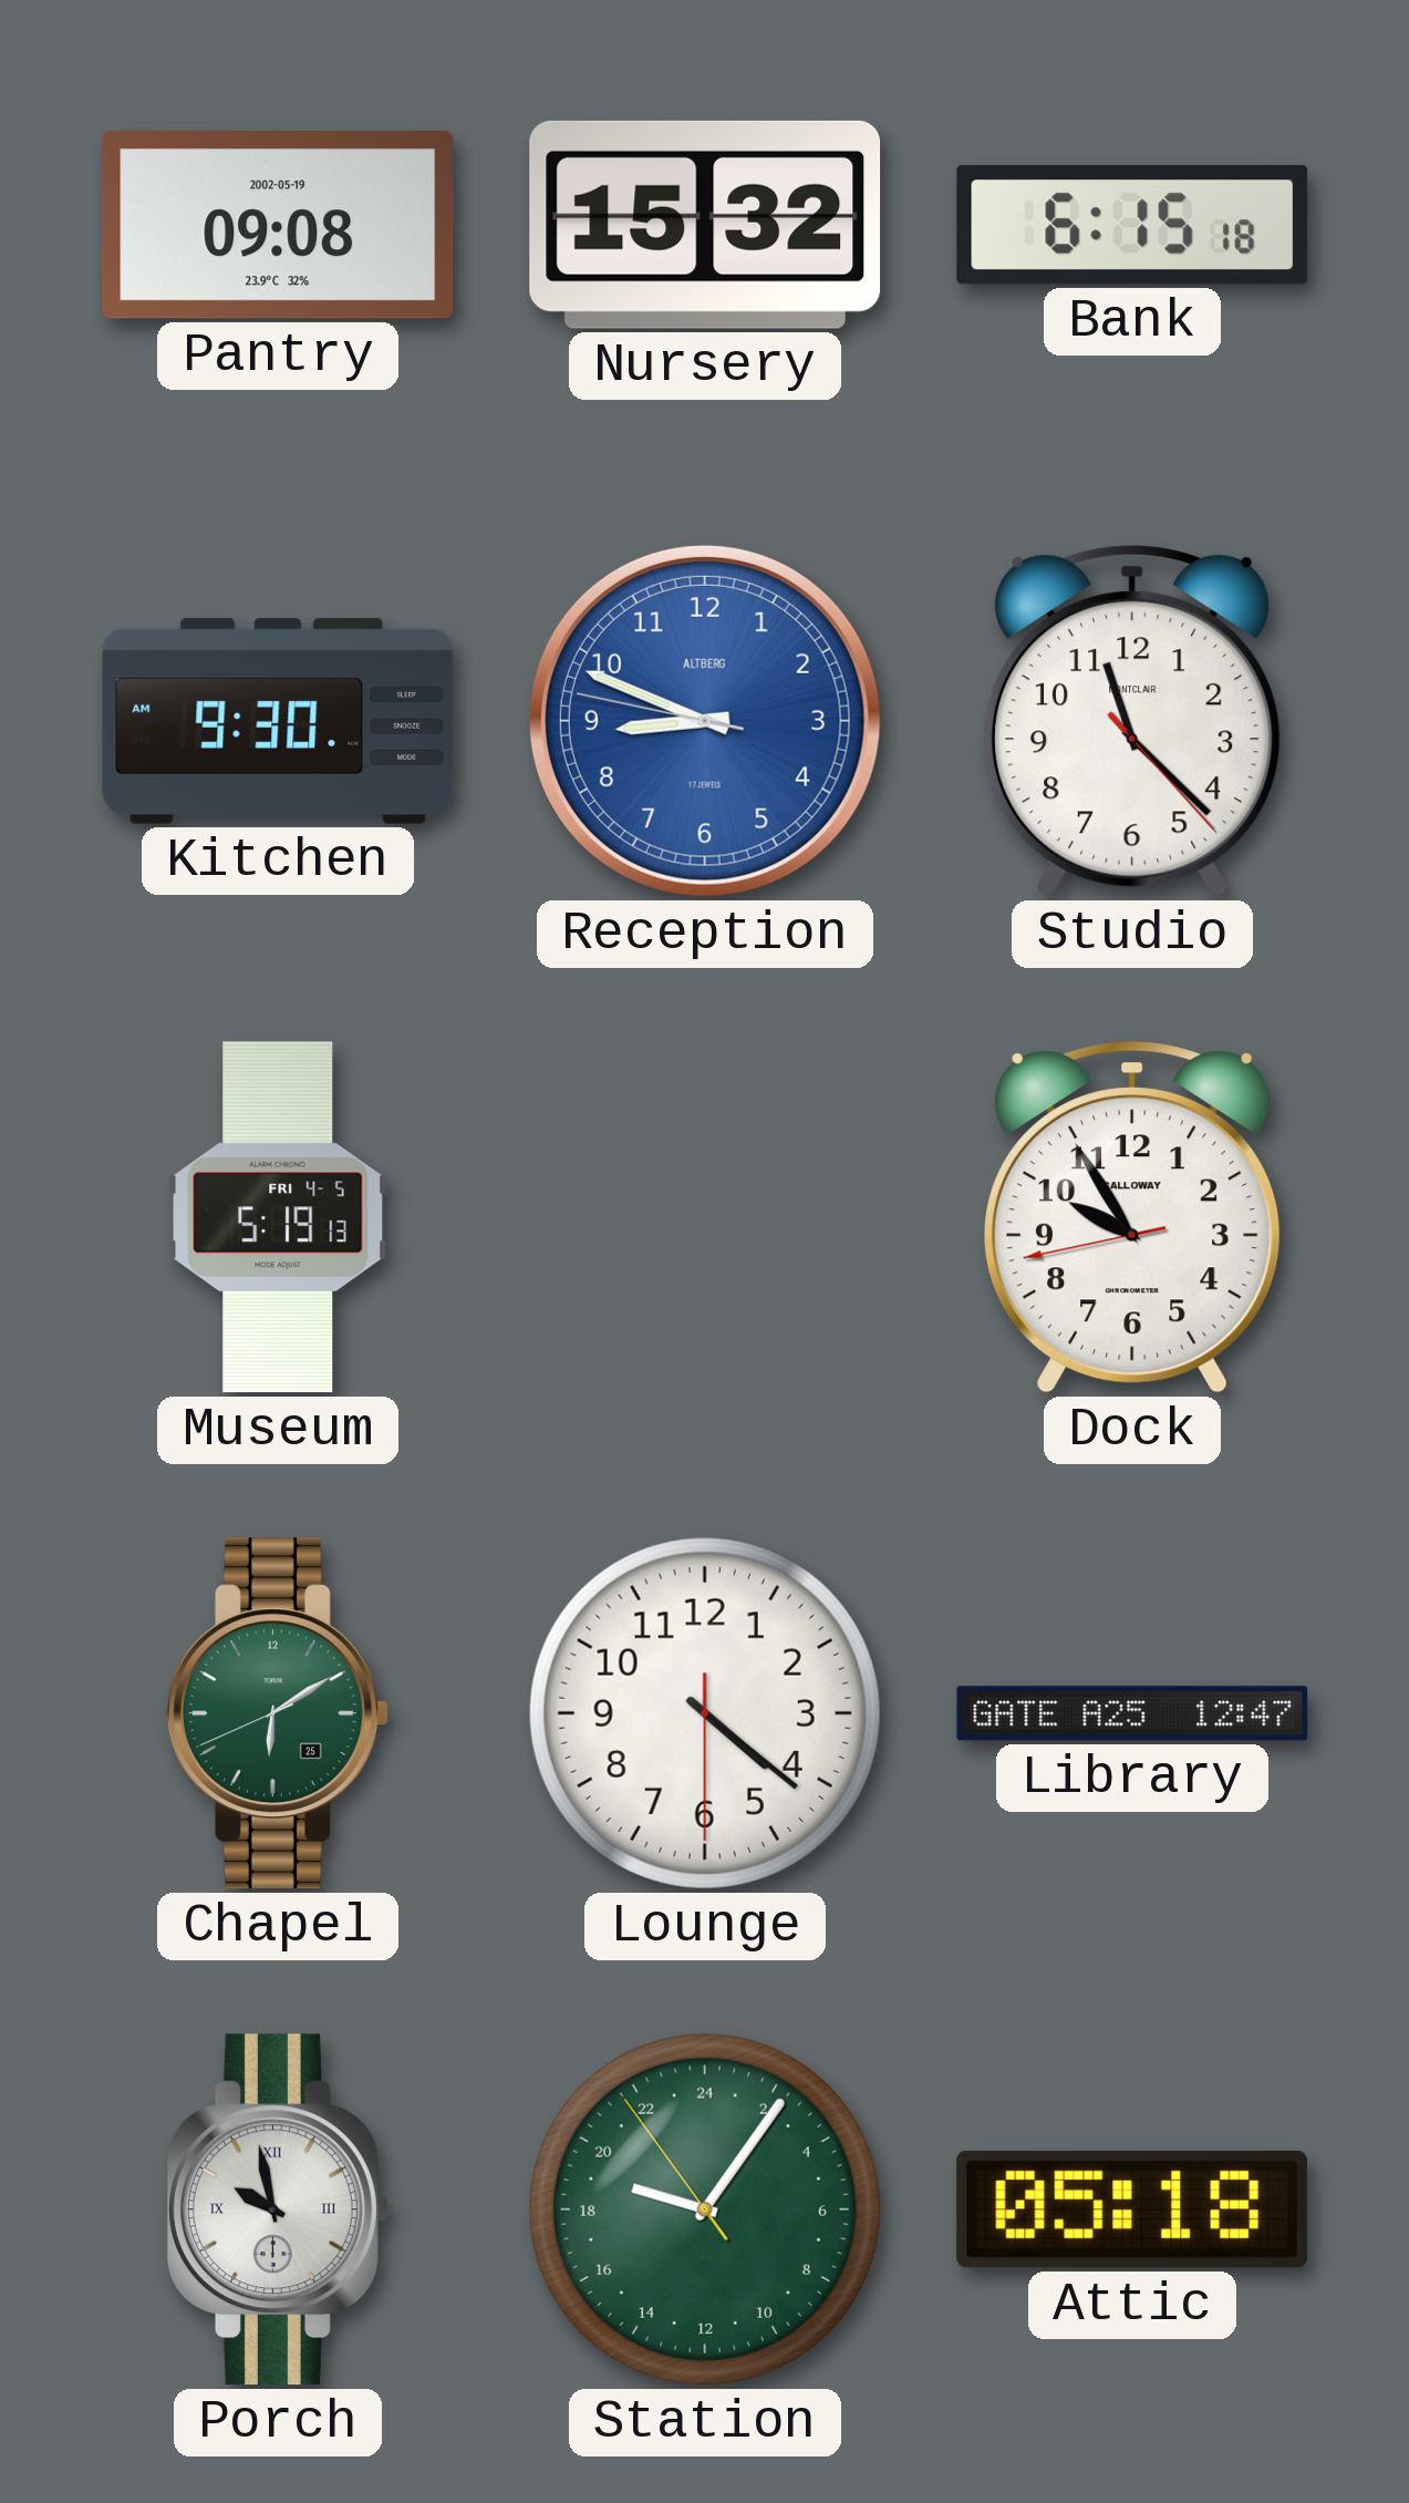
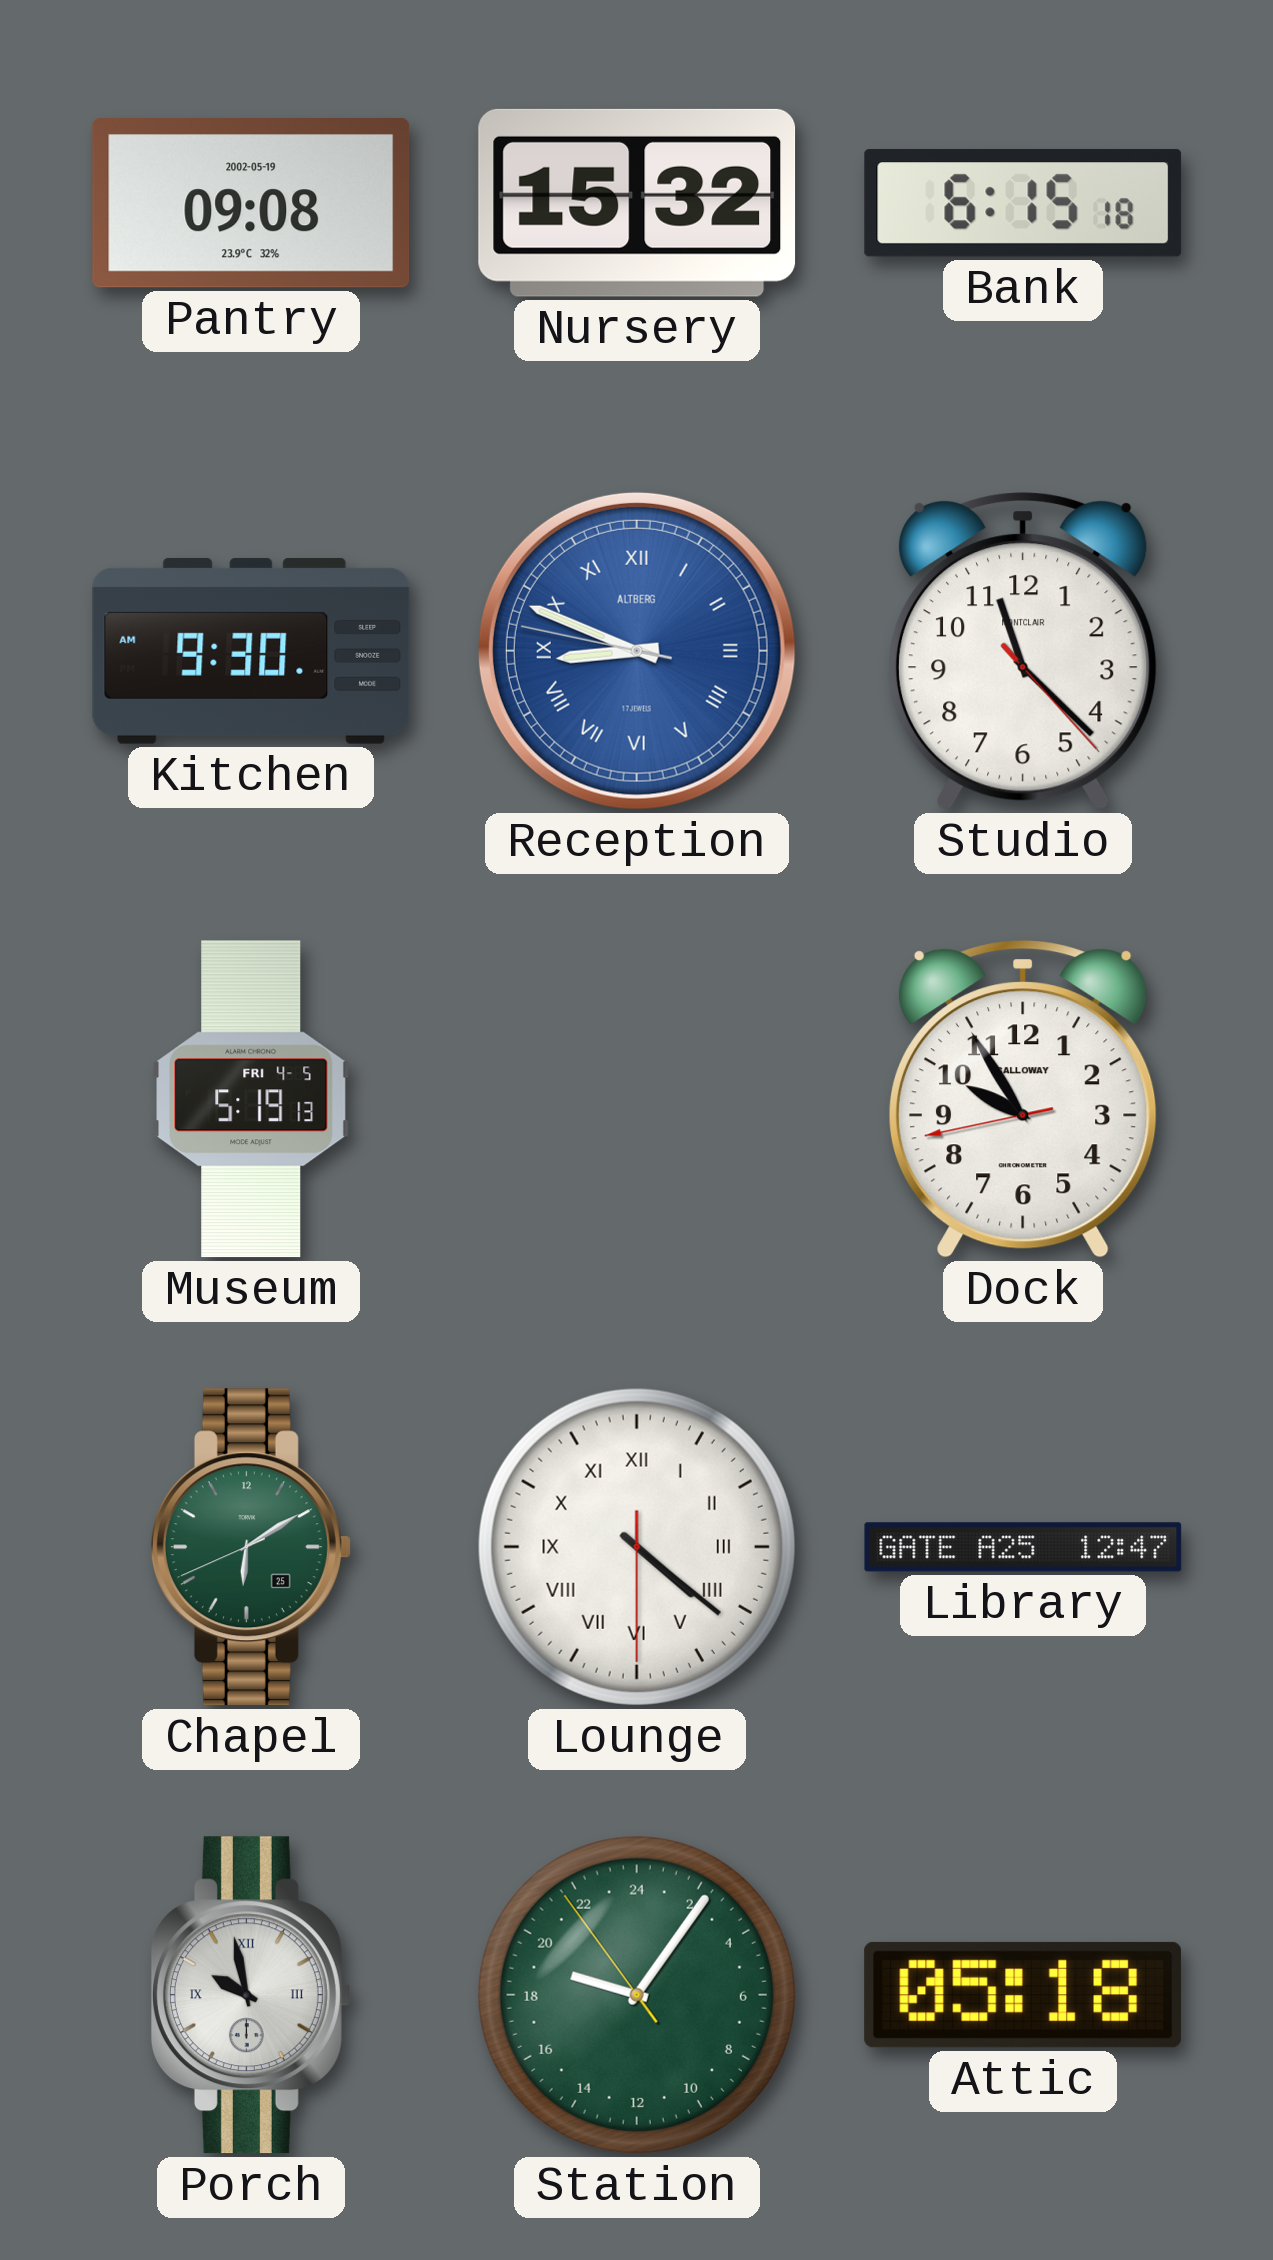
Reception numerals: Arabic -> Roman
Lounge numerals: Arabic -> Roman
